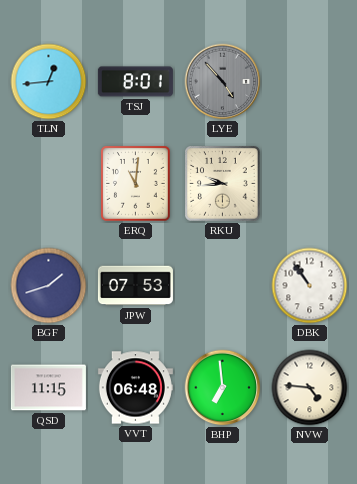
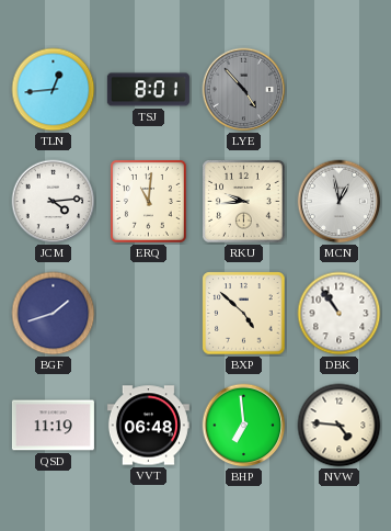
JCM: none -> 4:14
MCN: none -> 12:58
JPW: 07:53 -> none
BXP: none -> 4:52
QSD: 11:15 -> 11:19
